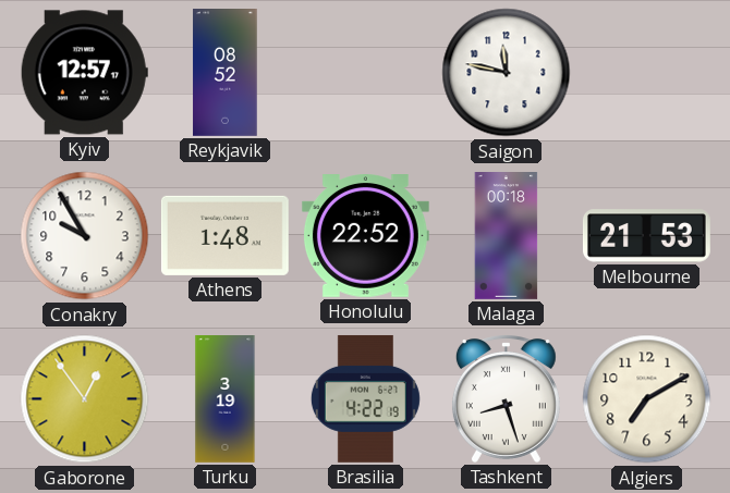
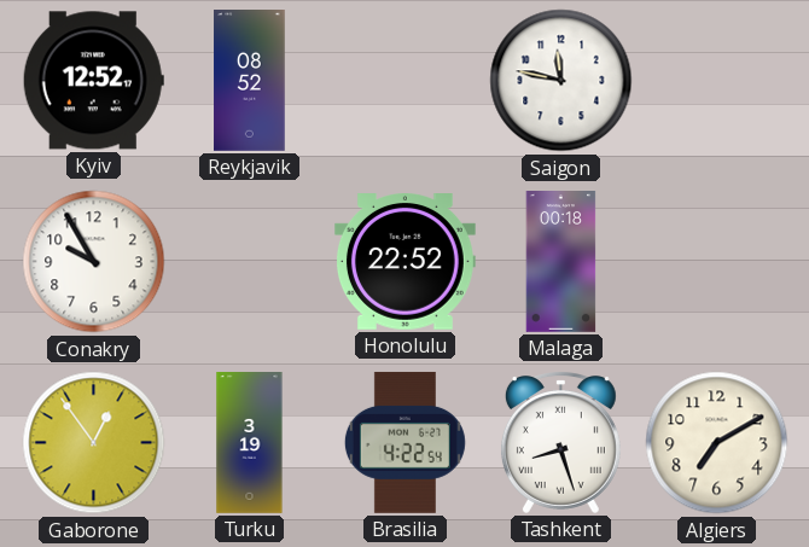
Kyiv: 12:57 -> 12:52
Athens: 1:48 -> none
Melbourne: 21:53 -> none
Brasilia: 4:22:19 -> 4:22:54
